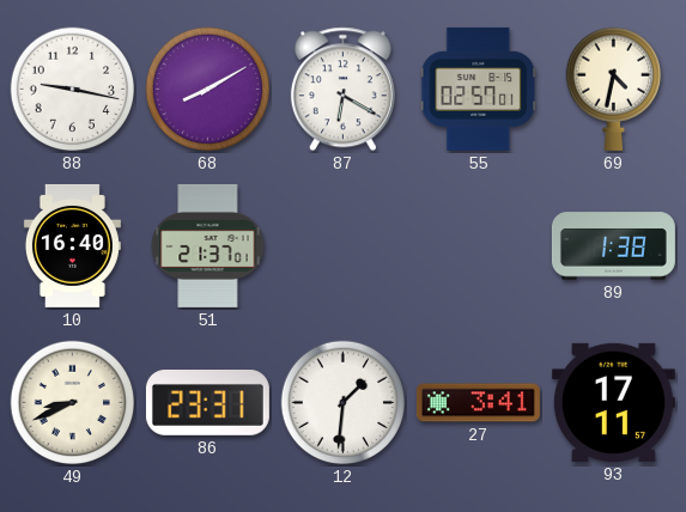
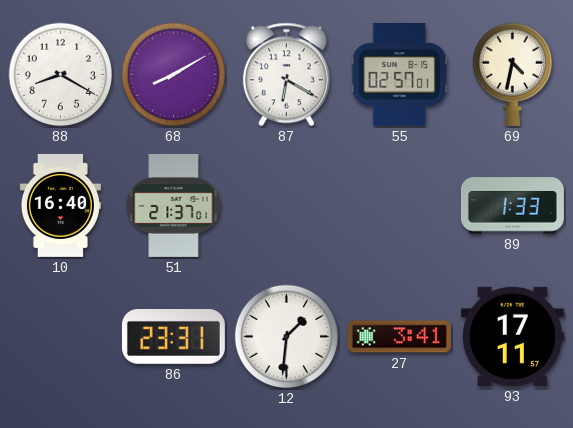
88: 9:17 -> 8:20
89: 1:38 -> 1:33
49: 8:41 -> none
